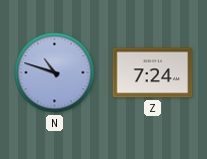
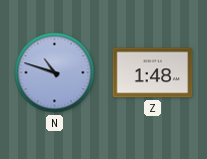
Z: 7:24 -> 1:48
